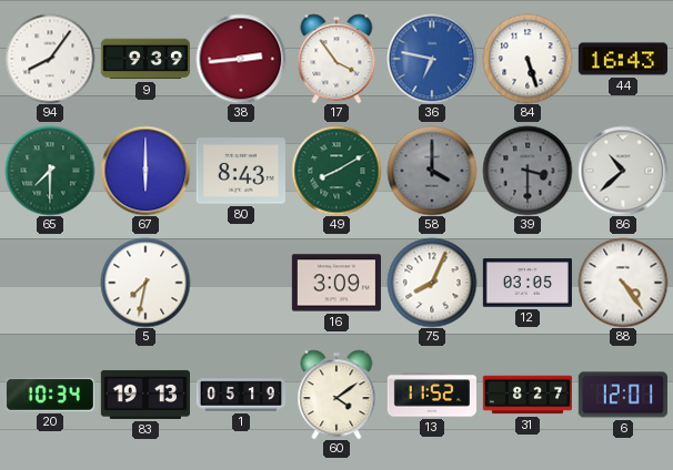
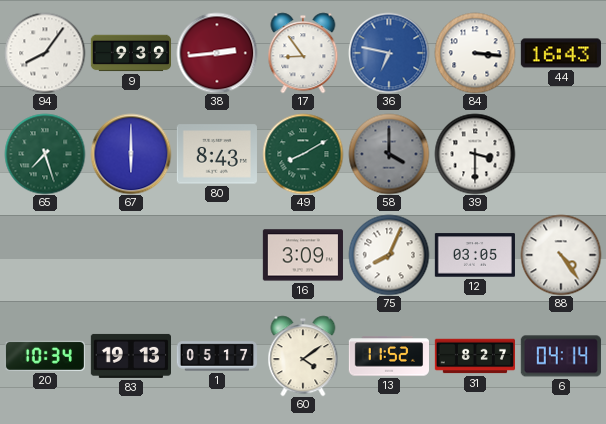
17: 3:54 -> 8:54
84: 5:27 -> 3:16
65: 7:30 -> 7:27
39 dial: grey -> white
86: 10:38 -> none
5: 7:32 -> none
1: 05:19 -> 05:17
6: 12:01 -> 04:14
